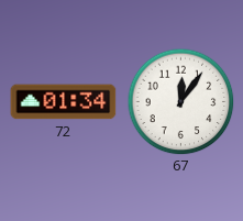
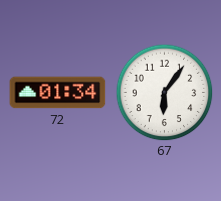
67: 12:06 -> 6:06
